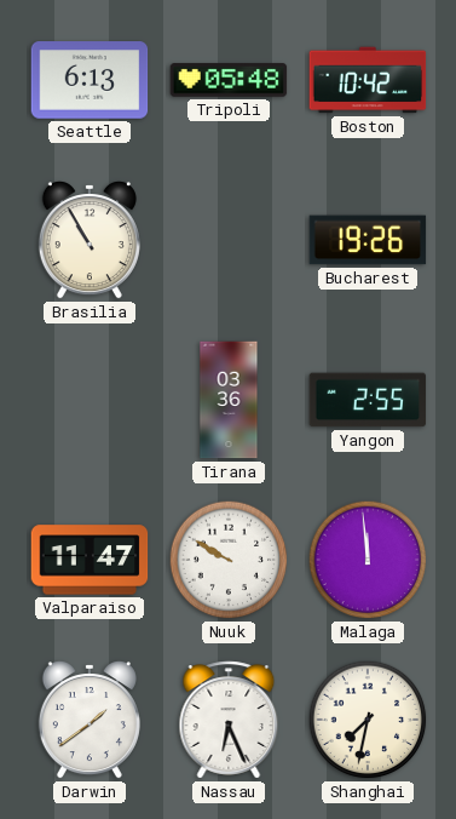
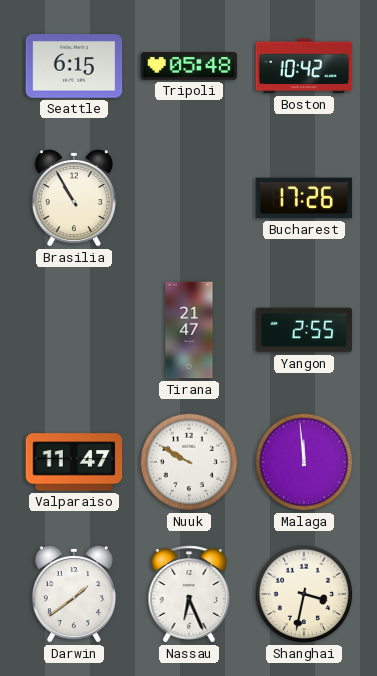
Seattle: 6:13 -> 6:15
Bucharest: 19:26 -> 17:26
Tirana: 03:36 -> 21:47
Shanghai: 7:32 -> 3:32
